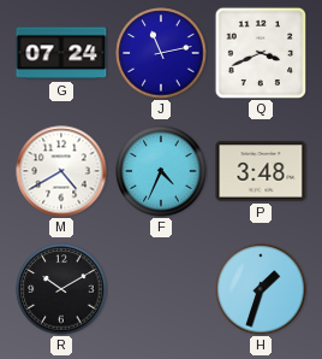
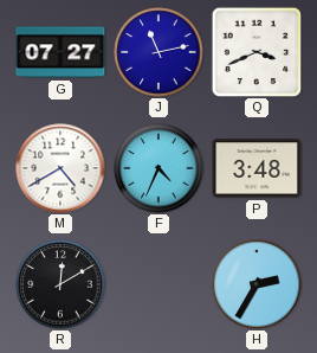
G: 07:24 -> 07:27
R: 10:10 -> 12:10
H: 1:33 -> 2:35
